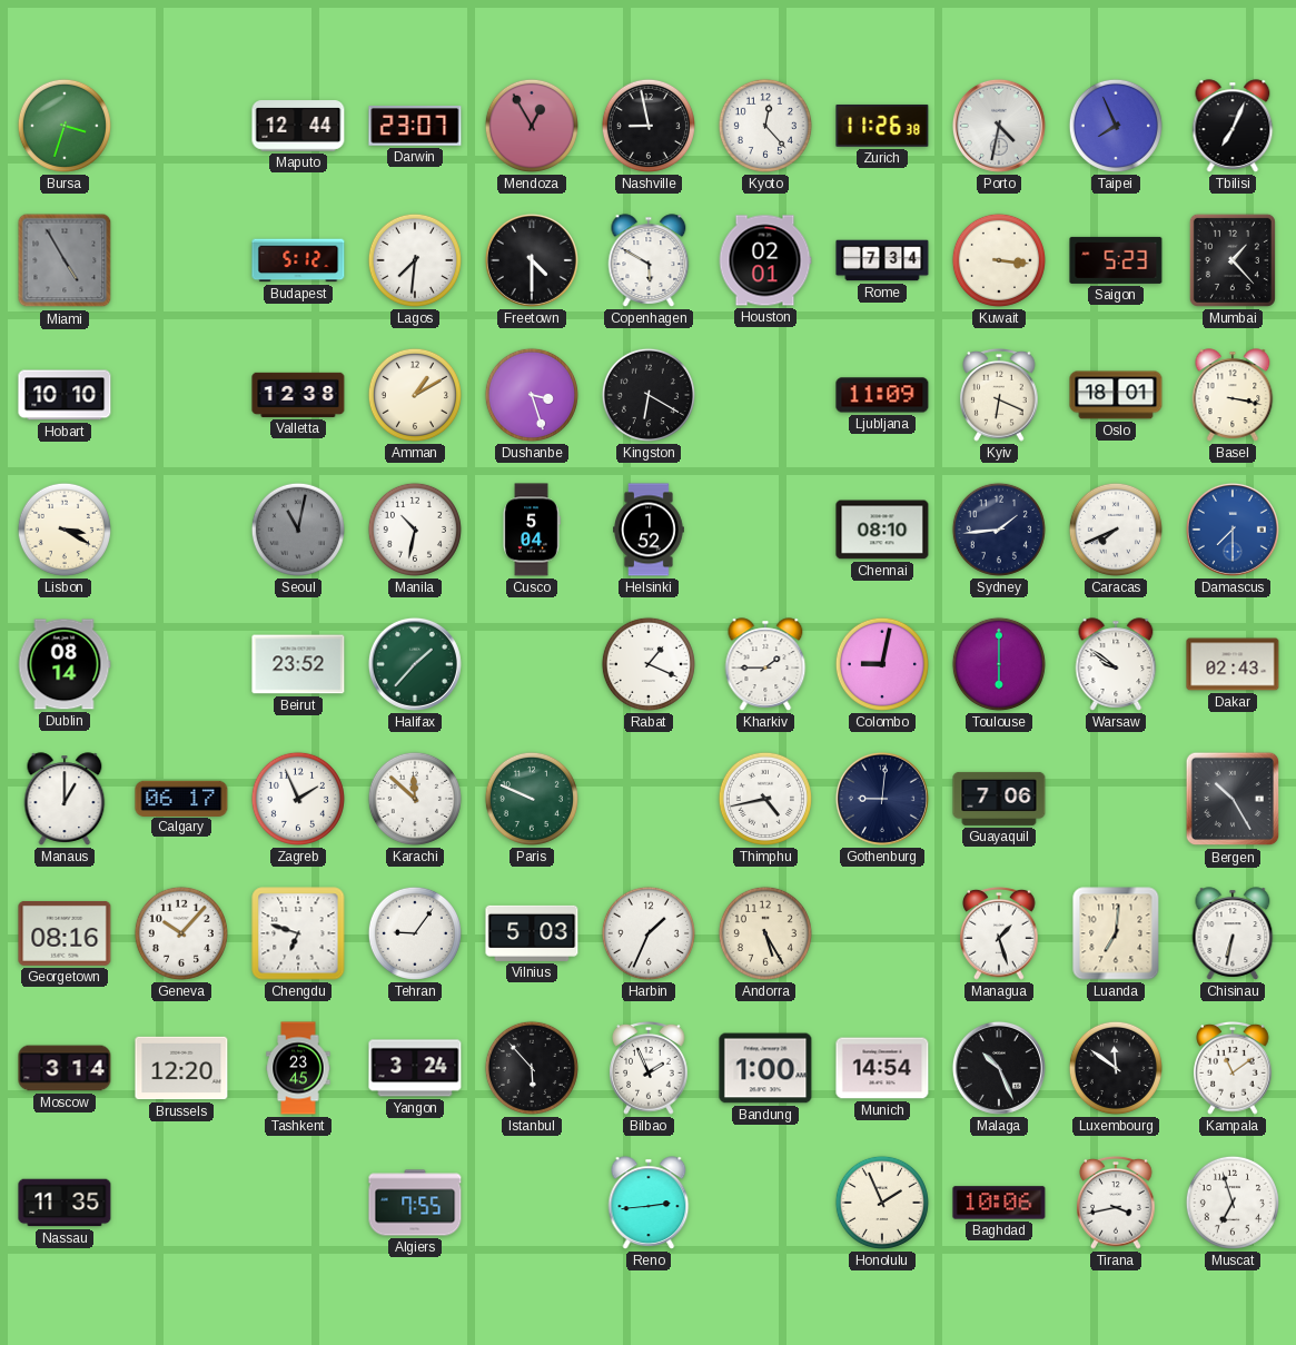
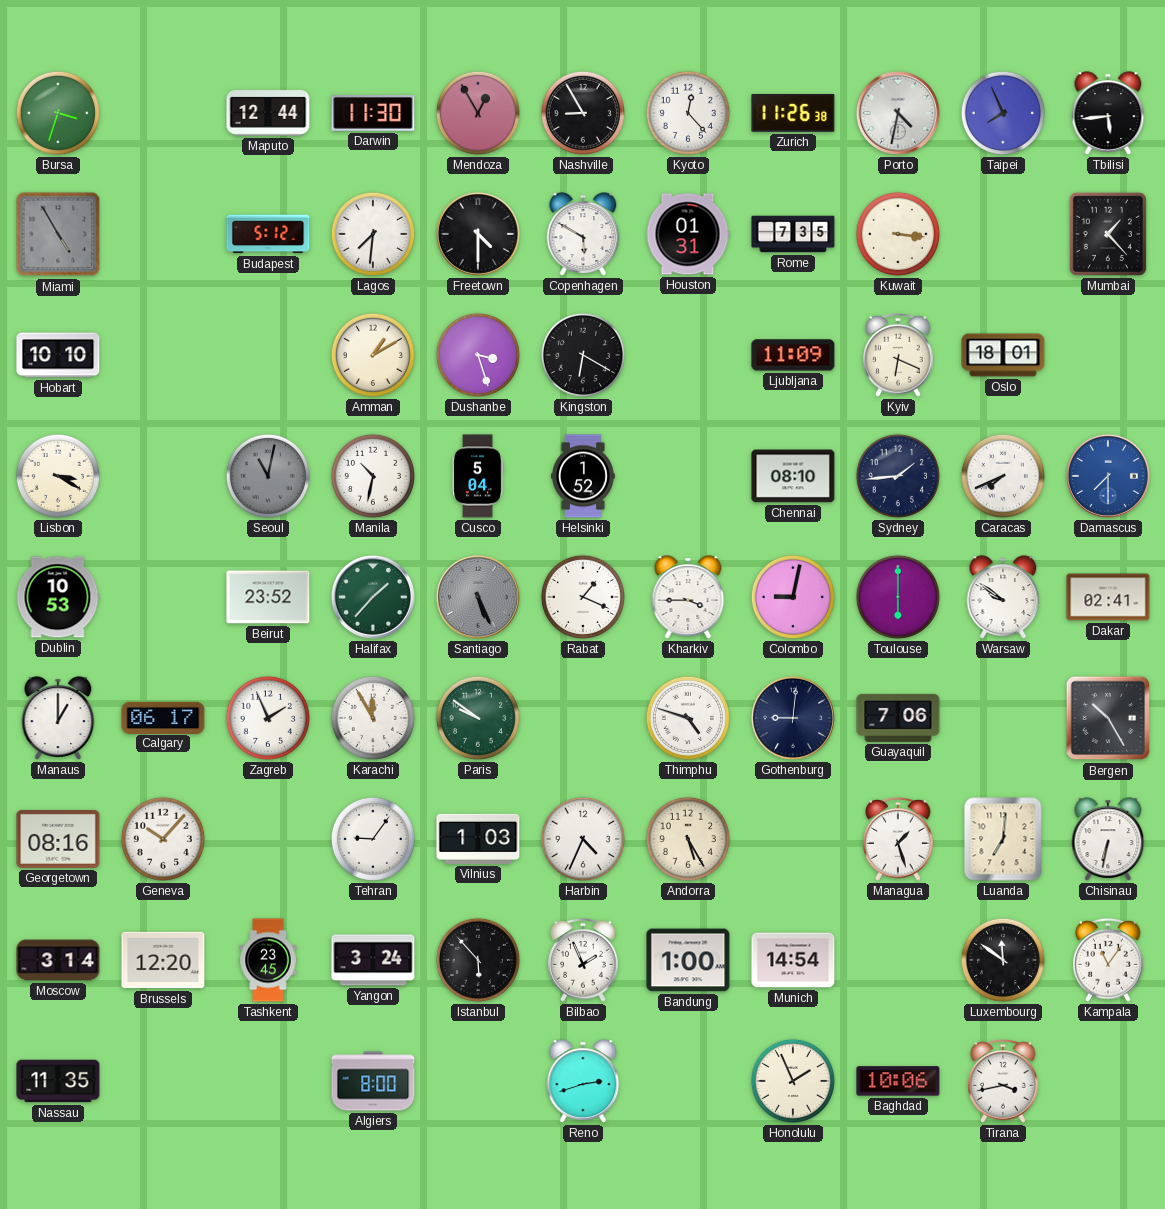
Darwin: 23:07 -> 11:30
Nashville: 8:58 -> 8:55
Tbilisi: 7:04 -> 5:44
Houston: 02:01 -> 01:31
Rome: 7:34 -> 7:35
Saigon: 5:23 -> none
Valletta: 12:38 -> none
Basel: 3:17 -> none
Dublin: 08:14 -> 10:53
Santiago: none -> 5:26
Kharkiv: 1:45 -> 3:45
Dakar: 02:43 -> 02:41
Karachi: 11:52 -> 11:55
Paris: 9:49 -> 9:51
Thimphu: 4:43 -> 4:48
Chengdu: 6:48 -> none
Vilnius: 5:03 -> 1:03
Harbin: 1:34 -> 4:34
Malaga: 10:26 -> none
Kampala: 11:09 -> 11:06
Algiers: 7:55 -> 8:00
Reno: 2:44 -> 2:42
Muscat: 6:57 -> none
